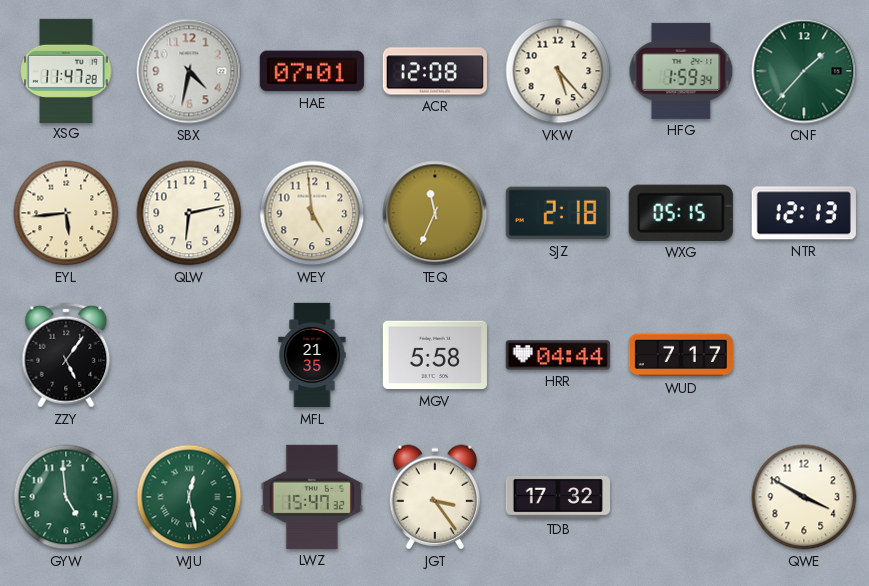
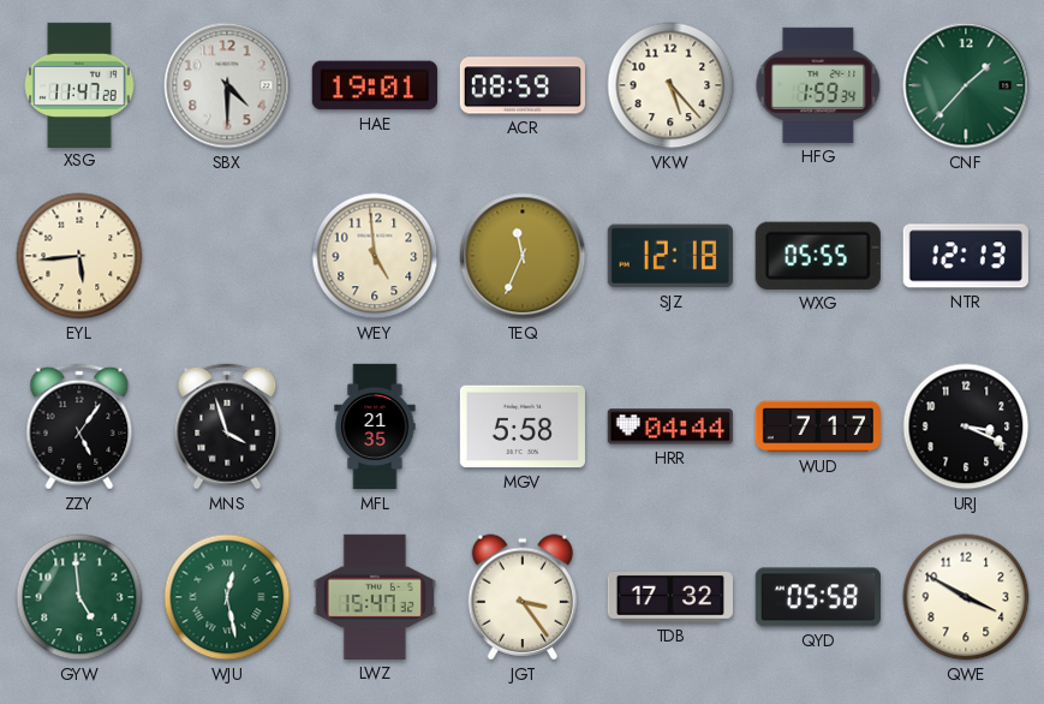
SBX: 4:32 -> 4:30
HAE: 07:01 -> 19:01
ACR: 12:08 -> 08:59
QLW: 6:13 -> none
SJZ: 2:18 -> 12:18
WXG: 05:15 -> 05:55
MNS: none -> 3:57
URJ: none -> 3:19
QYD: none -> 05:58
